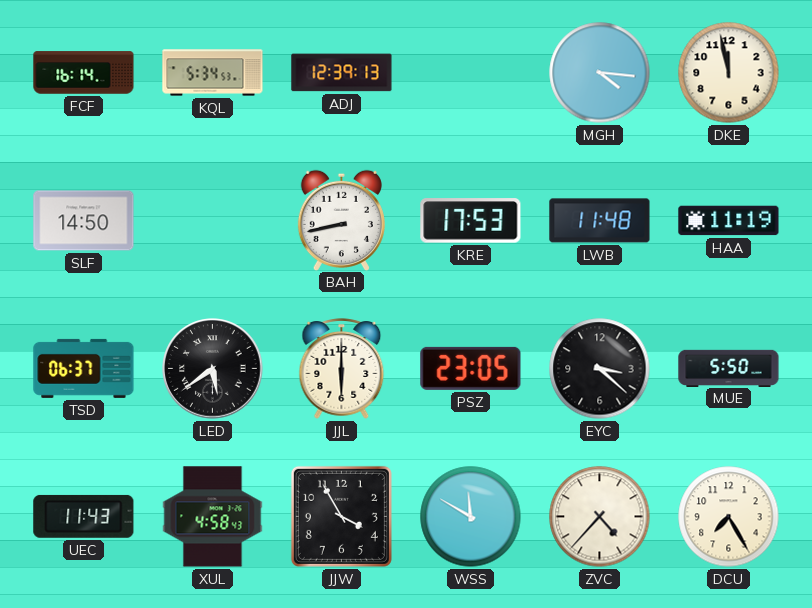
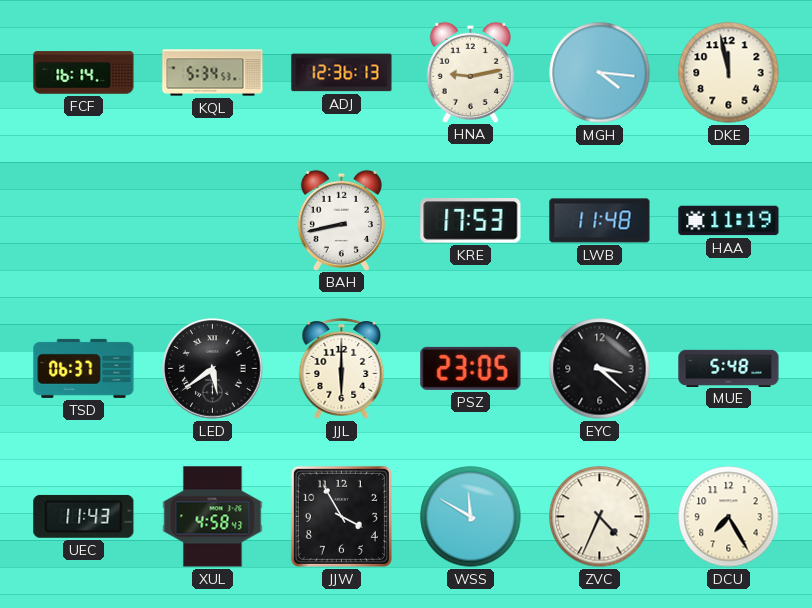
ADJ: 12:39 -> 12:36
HNA: none -> 9:13
SLF: 14:50 -> none
MUE: 5:50 -> 5:48
ZVC: 4:37 -> 4:34
